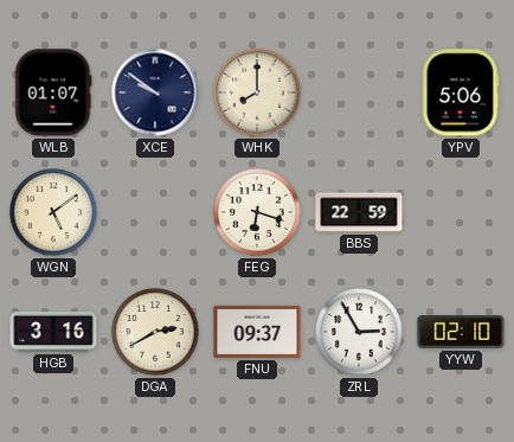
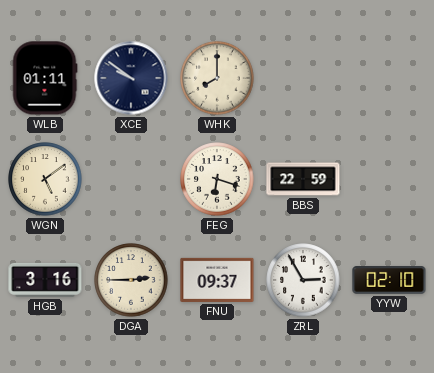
WLB: 01:07 -> 01:11
YPV: 5:06 -> none
DGA: 2:40 -> 2:45
